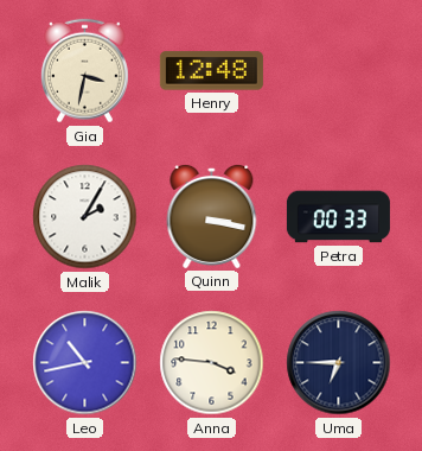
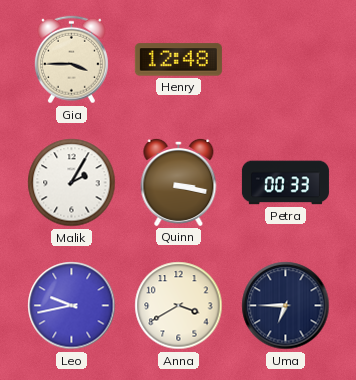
Gia: 3:32 -> 3:45
Leo: 10:43 -> 9:43
Anna: 3:46 -> 3:40
